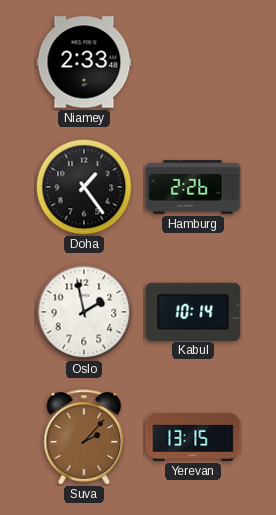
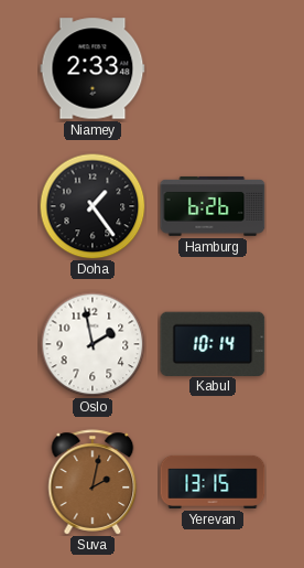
Hamburg: 2:26 -> 6:26
Suva: 2:07 -> 2:02
